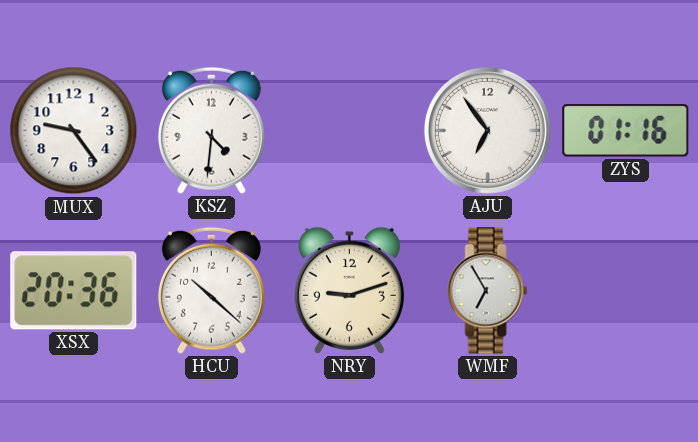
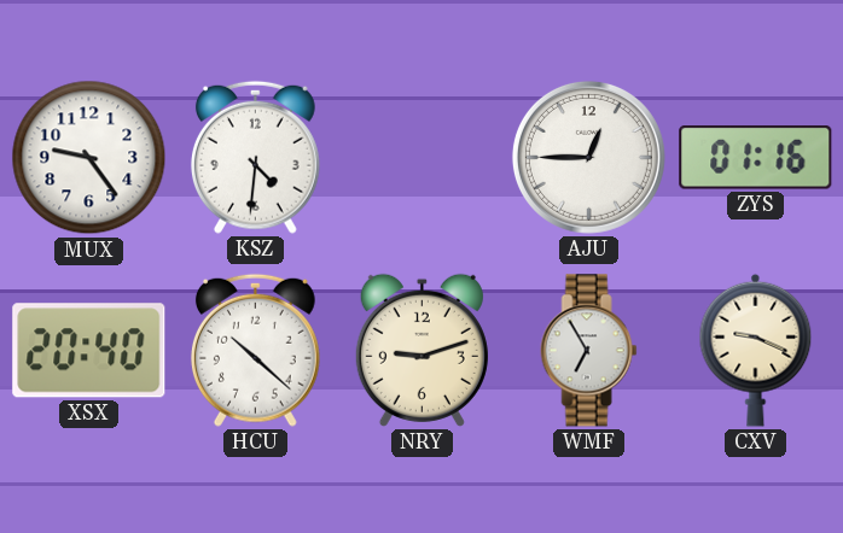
AJU: 6:54 -> 12:45
XSX: 20:36 -> 20:40
CXV: none -> 9:19
